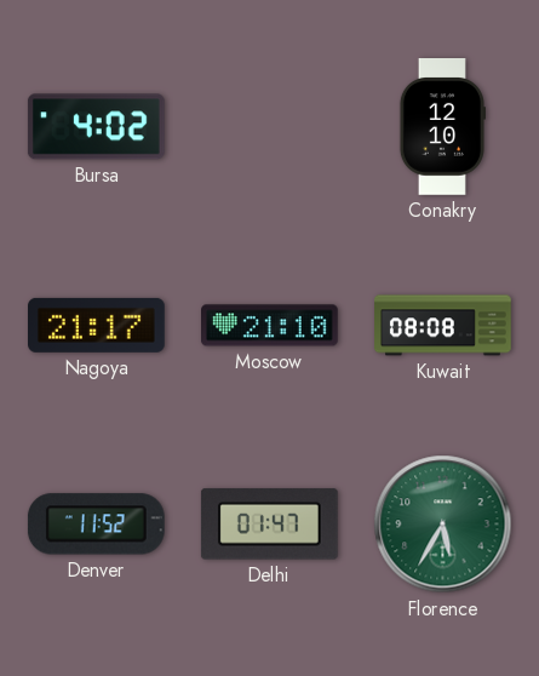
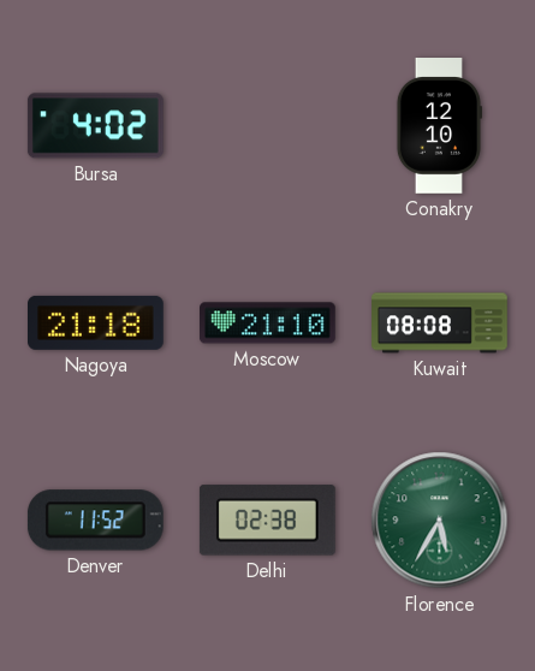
Nagoya: 21:17 -> 21:18
Delhi: 01:47 -> 02:38
